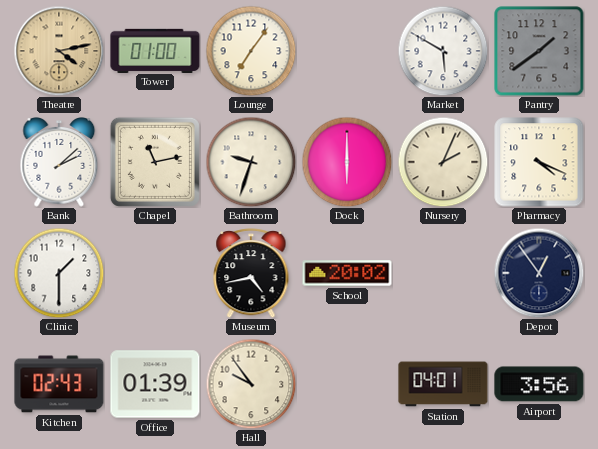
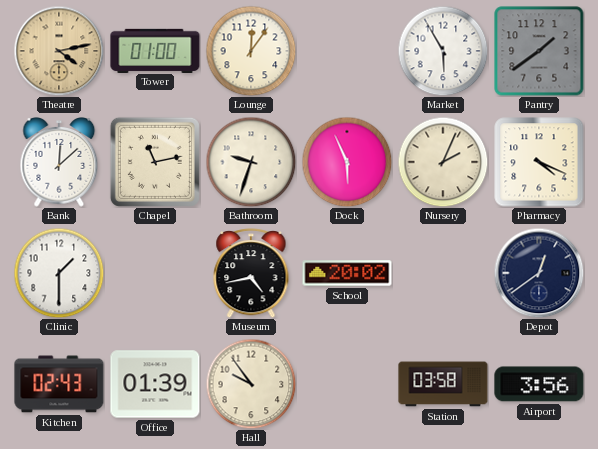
Lounge: 7:06 -> 12:06
Market: 5:50 -> 5:55
Bank: 2:08 -> 12:08
Dock: 6:00 -> 5:56
Depot: 12:54 -> 12:39
Station: 04:01 -> 03:58
